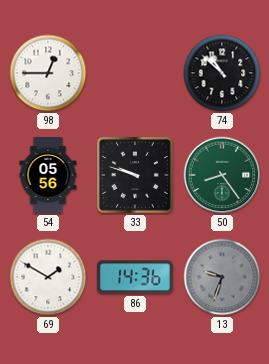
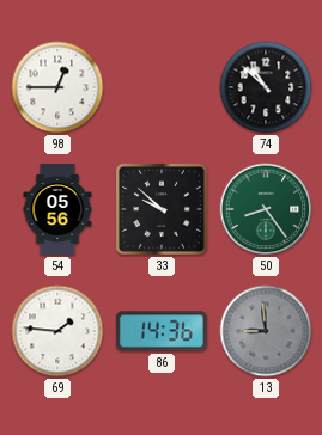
33: 9:48 -> 9:52
69: 1:50 -> 1:46
13: 9:33 -> 8:59
